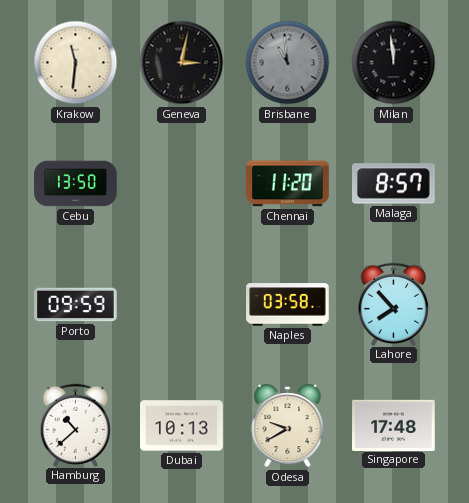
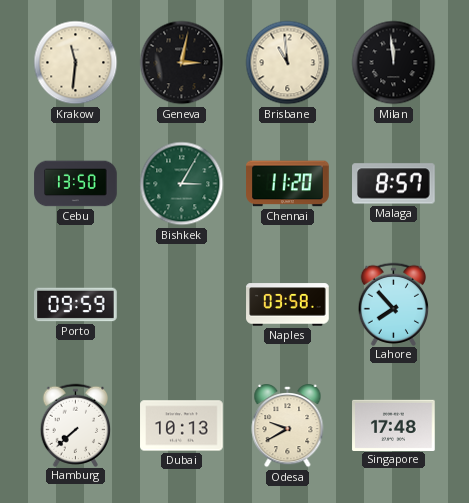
Brisbane dial: grey -> cream
Bishkek: none -> 3:05
Hamburg: 10:38 -> 7:38
